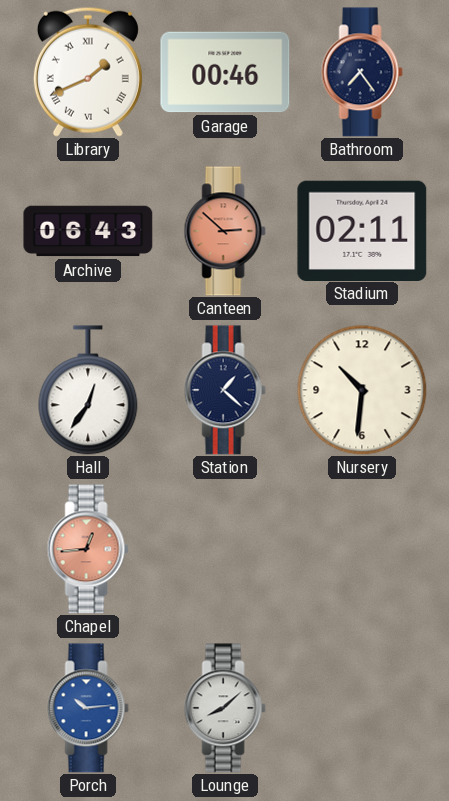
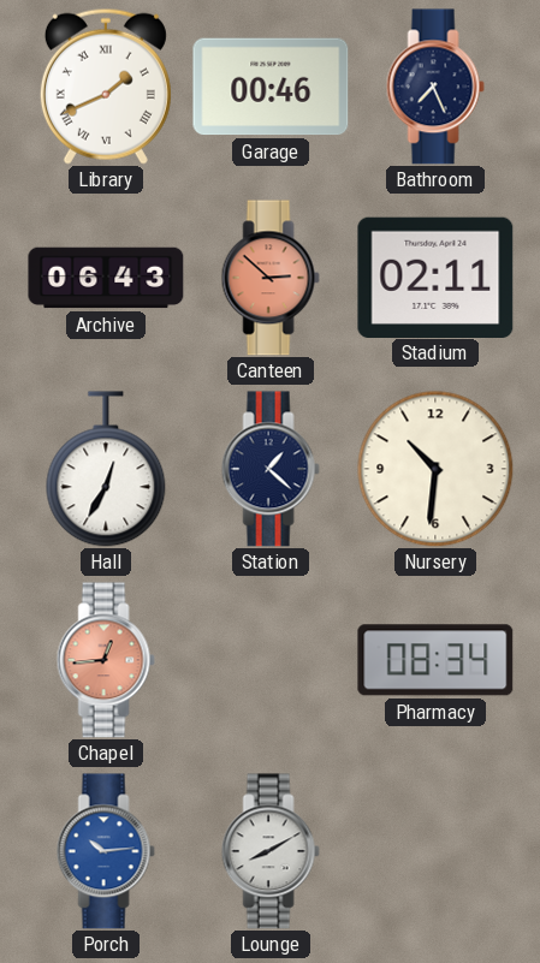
Bathroom: 7:24 -> 7:26
Hall: 12:36 -> 12:35
Pharmacy: none -> 08:34
Lounge: 8:08 -> 8:10
